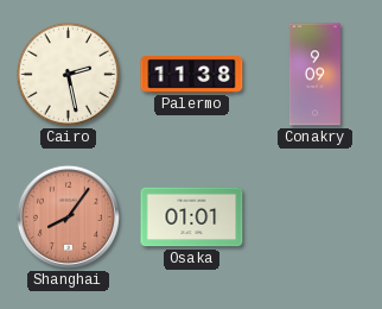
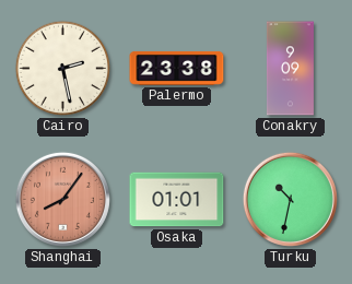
Palermo: 11:38 -> 23:38
Turku: none -> 10:32
